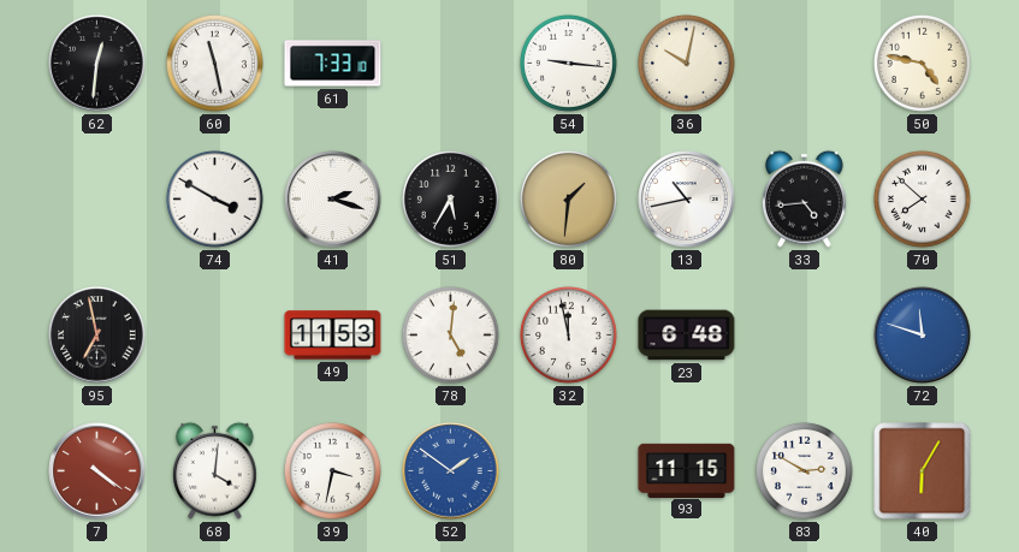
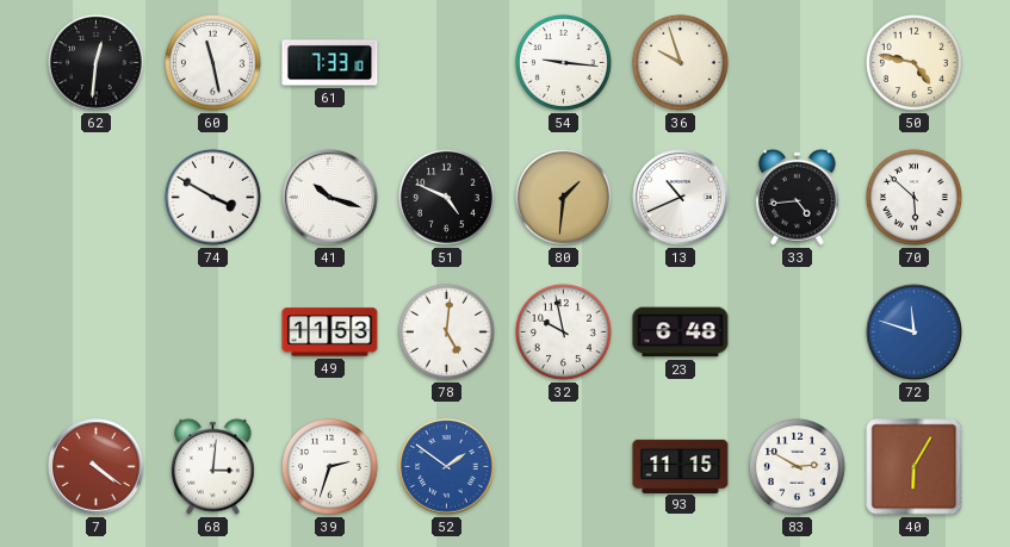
36: 10:02 -> 9:57
41: 2:18 -> 10:18
51: 5:35 -> 4:49
13: 10:43 -> 10:41
70: 7:52 -> 5:52
95: 6:58 -> none
32: 11:58 -> 9:58
68: 4:01 -> 3:01
39: 3:32 -> 2:33
